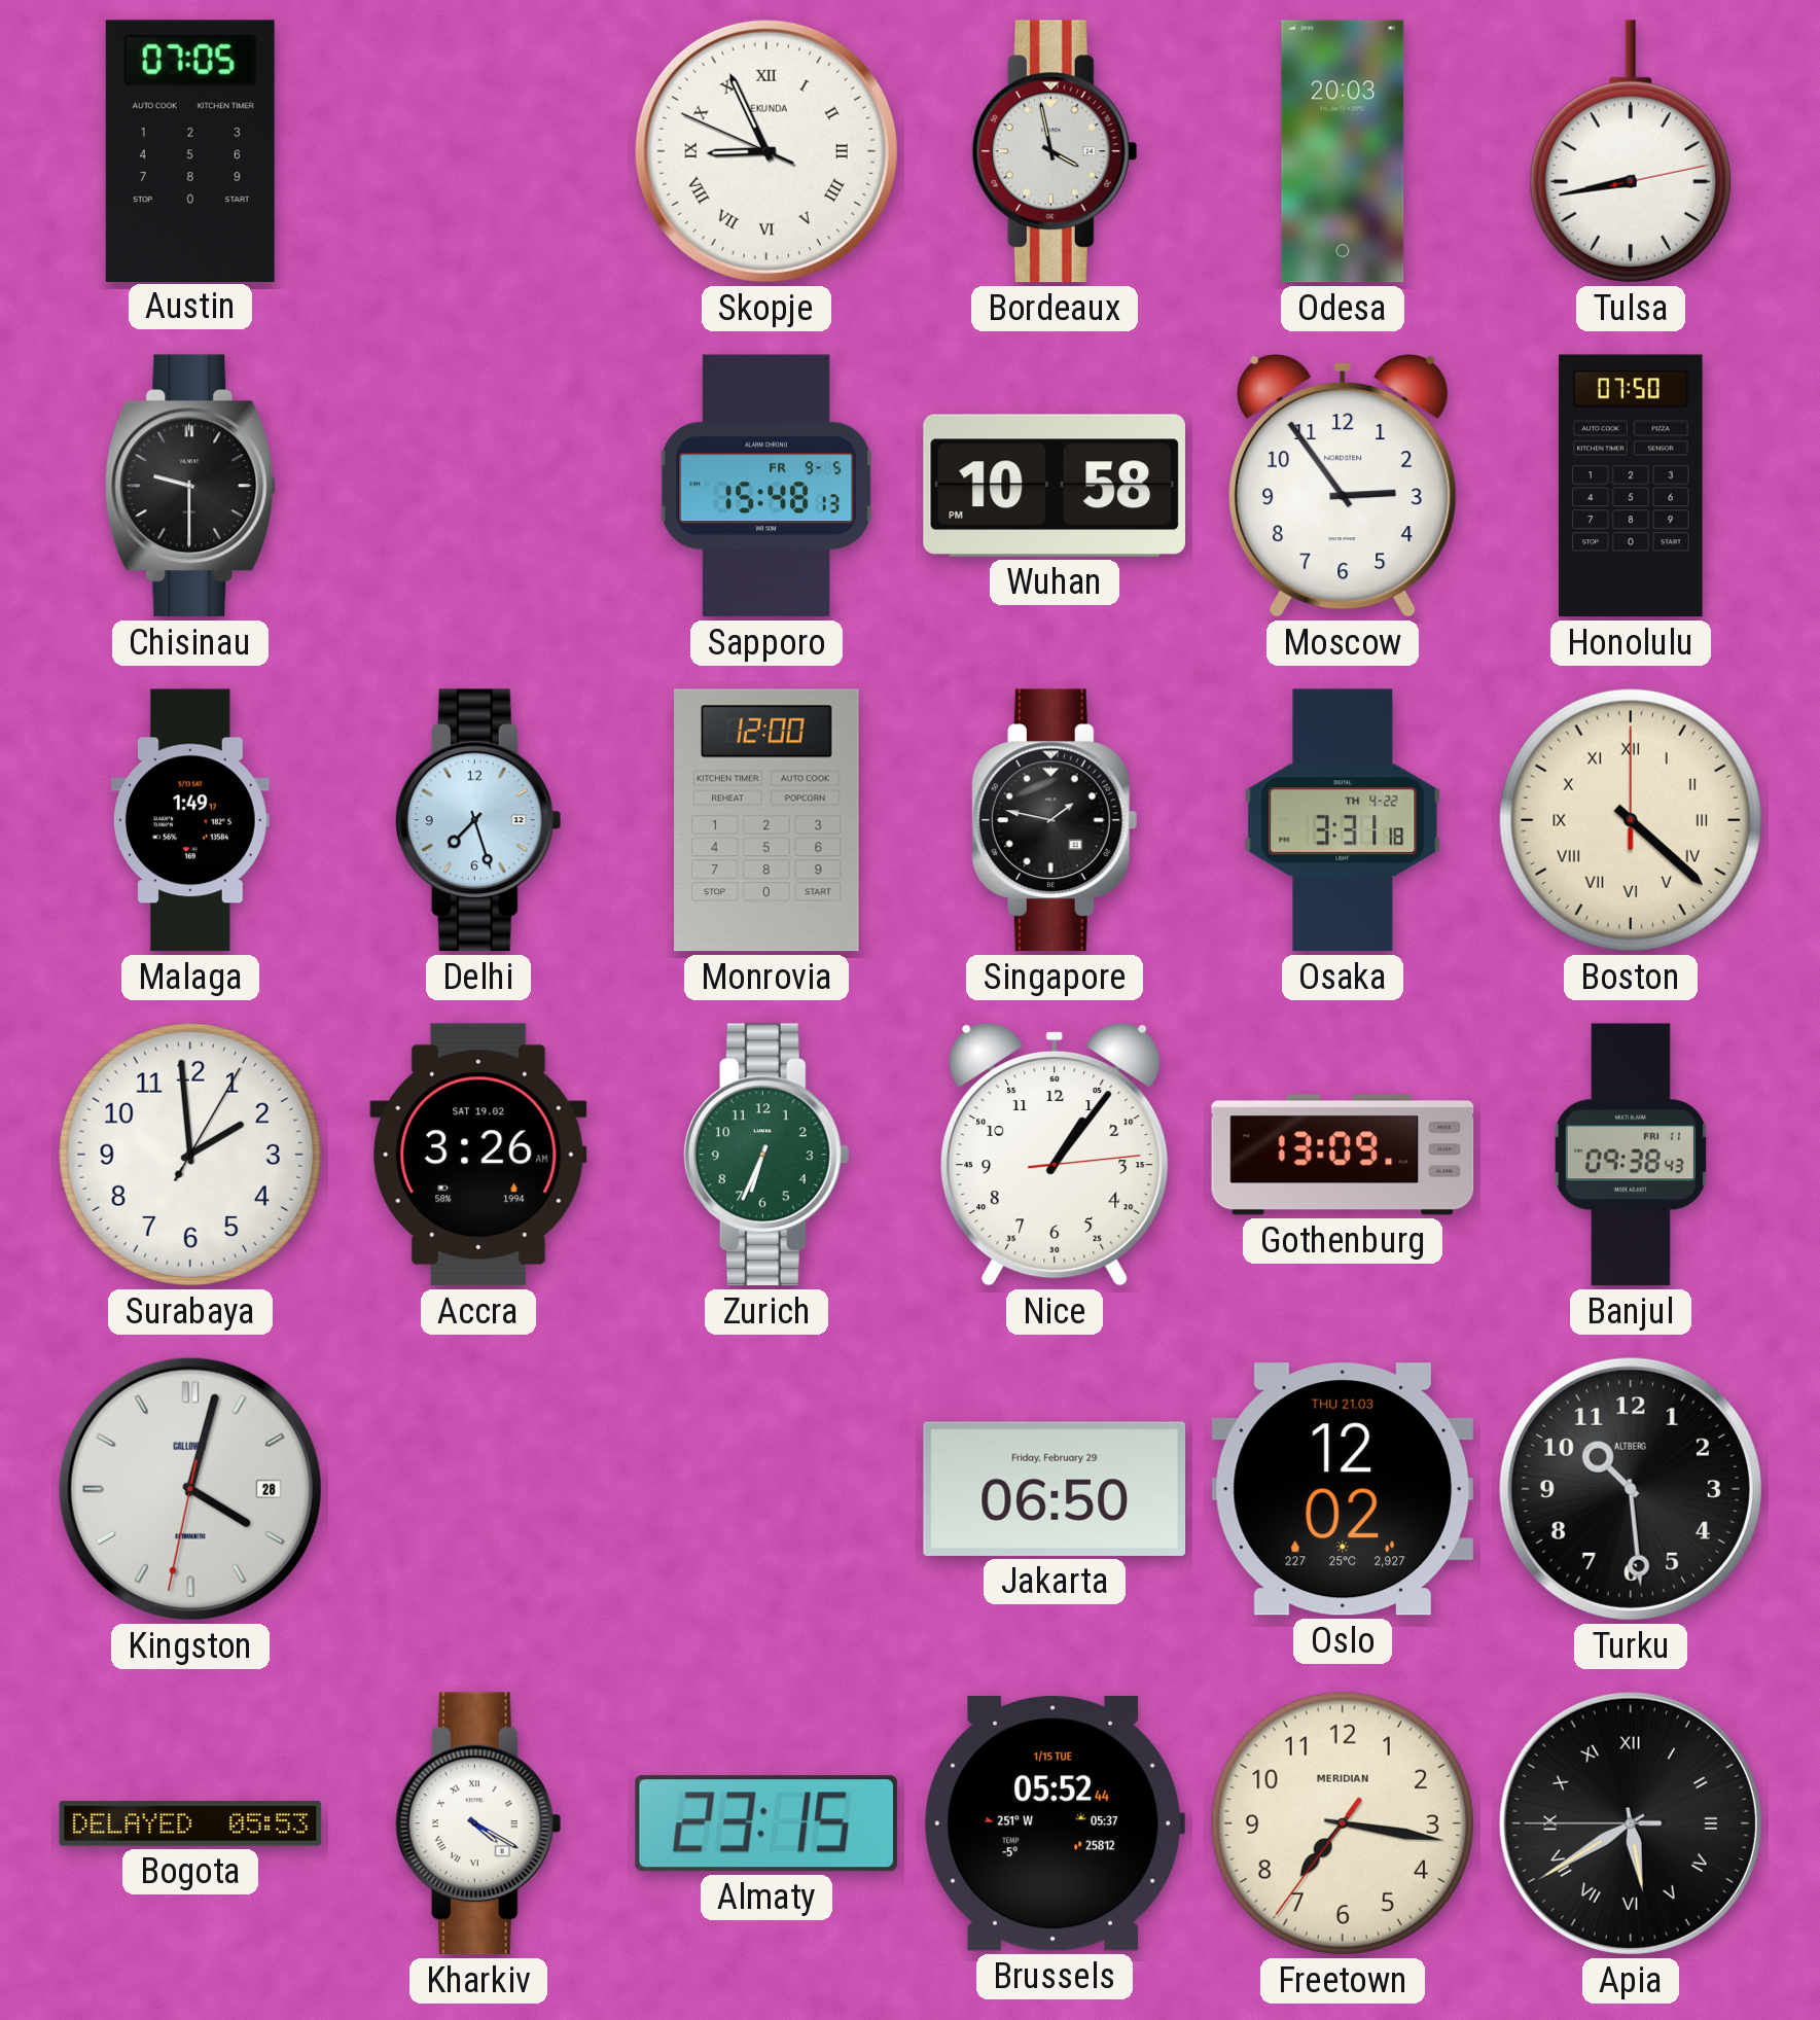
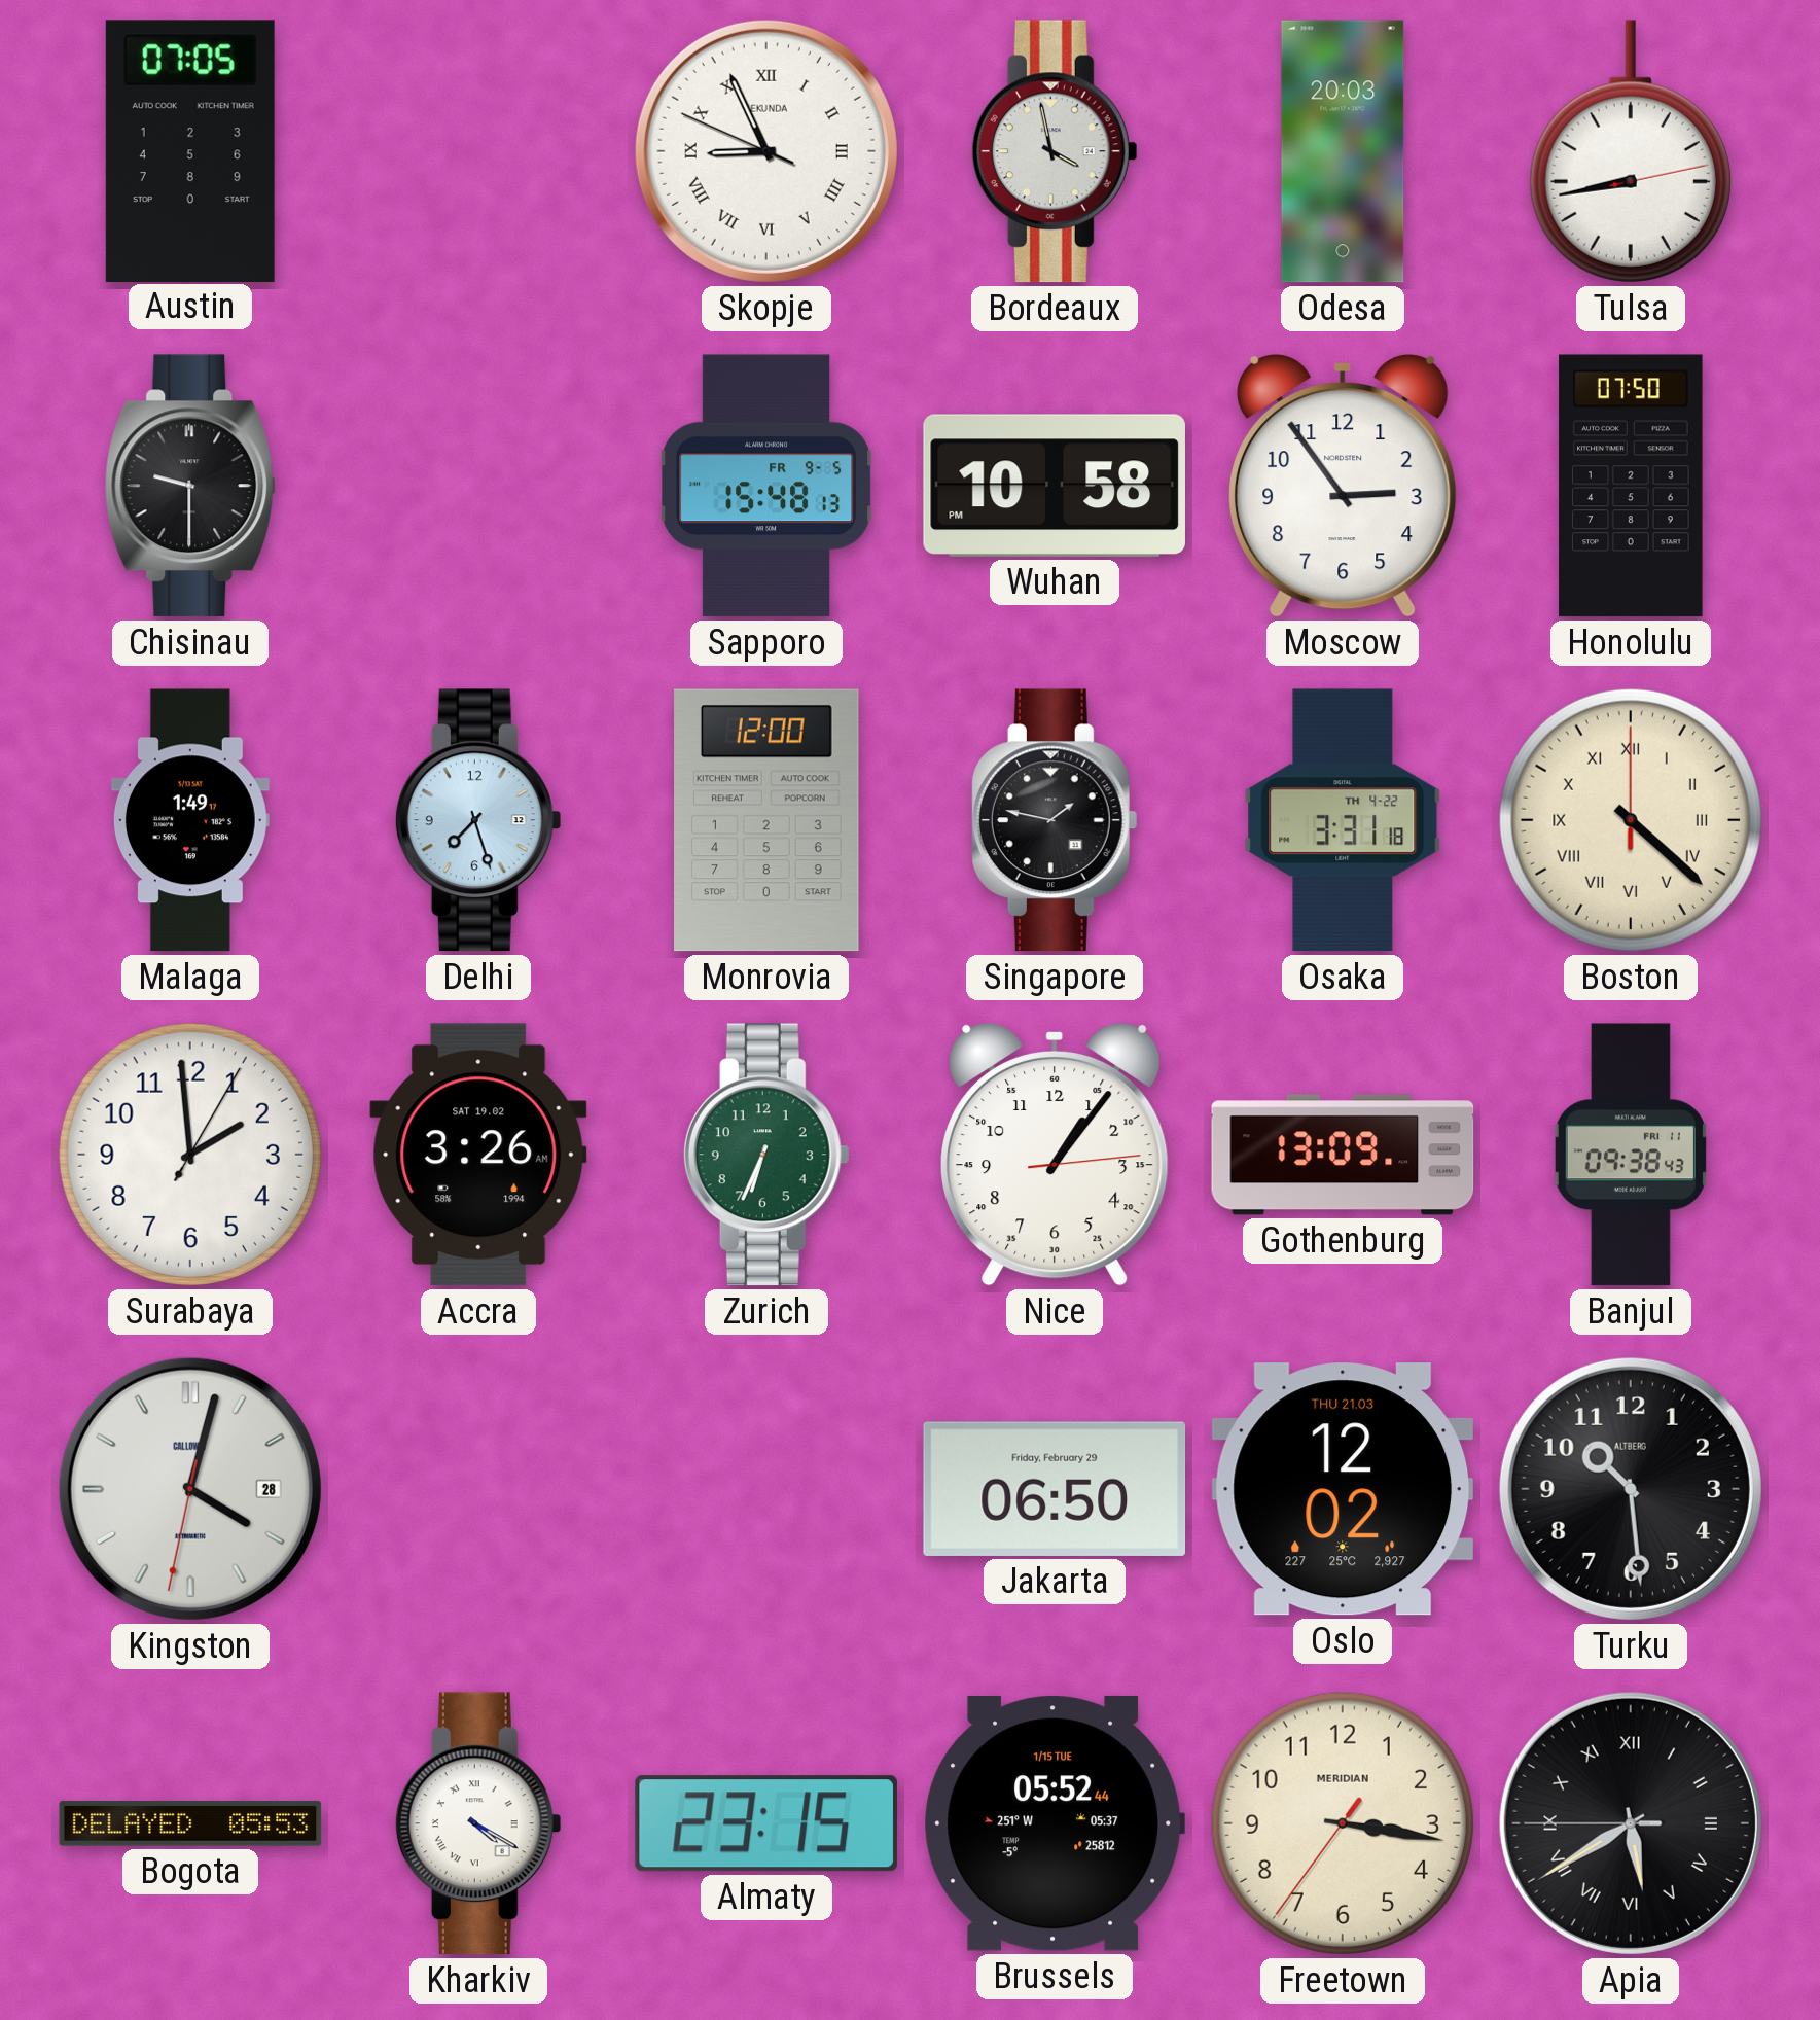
Freetown: 7:16 -> 3:16
